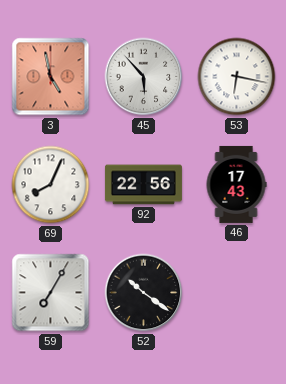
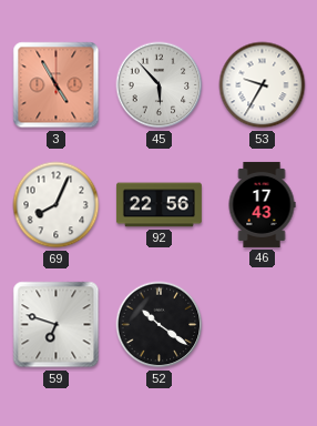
3: 4:58 -> 4:55
53: 6:17 -> 9:35
59: 7:05 -> 6:48
